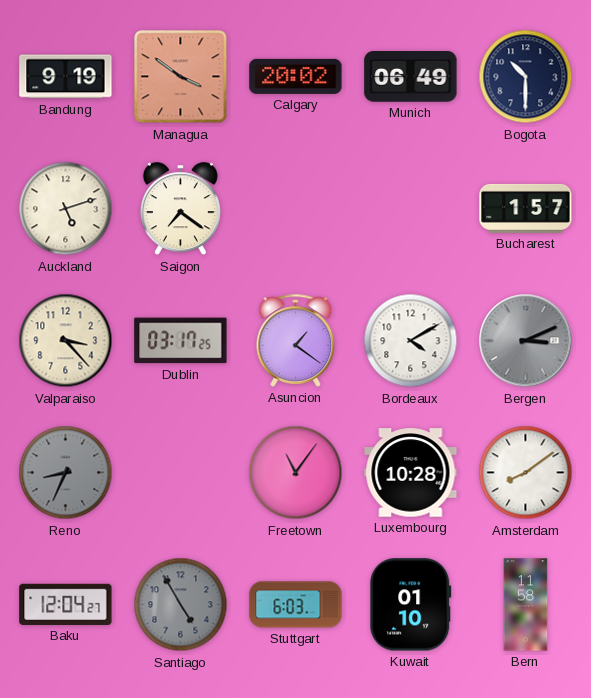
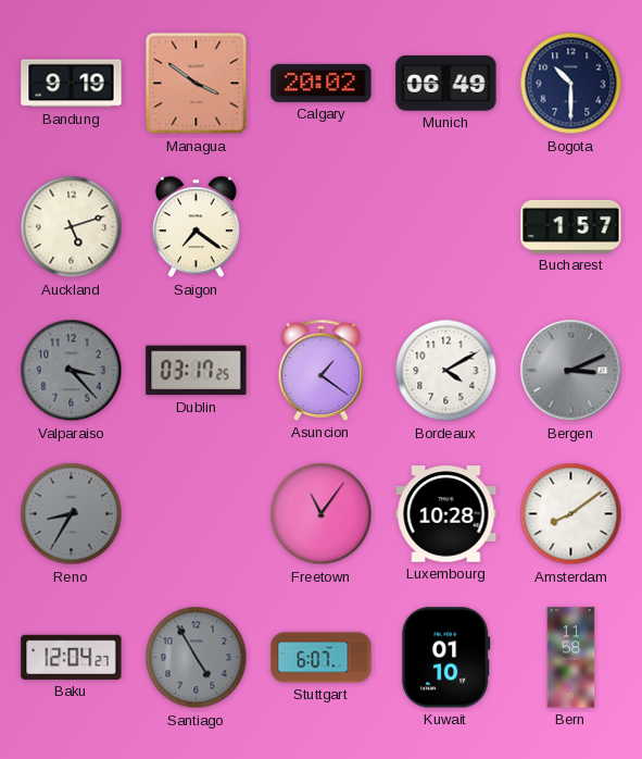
Valparaiso dial: cream -> grey
Reno: 8:34 -> 8:35
Stuttgart: 6:03 -> 6:07
